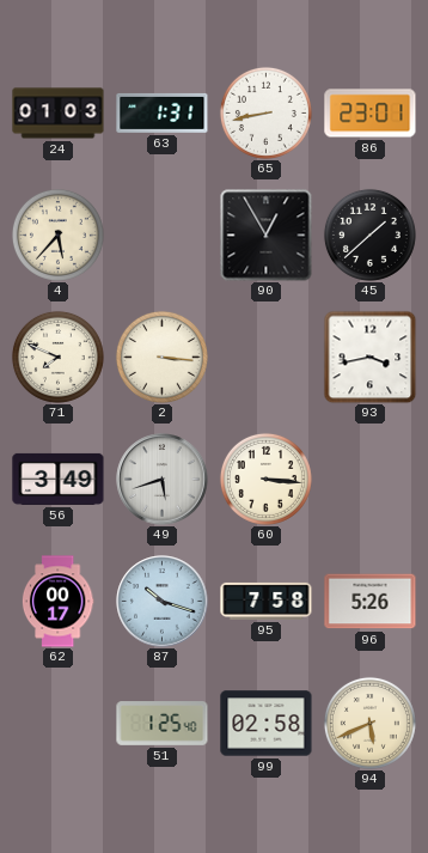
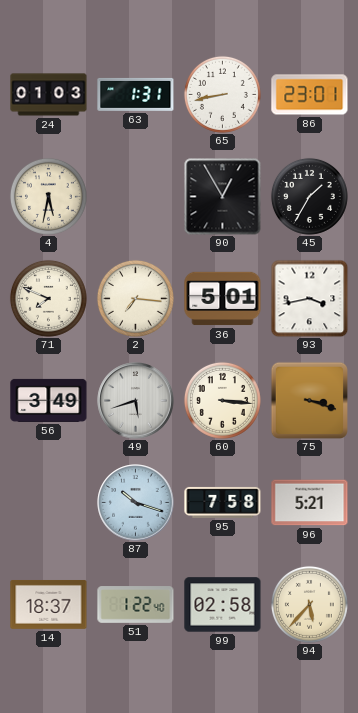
4: 5:37 -> 5:32
45: 1:38 -> 1:35
2: 3:16 -> 7:16
36: none -> 5:01
75: none -> 3:18
62: 00:17 -> none
96: 5:26 -> 5:21
14: none -> 18:37
51: 1:25 -> 1:22
94: 5:41 -> 5:37
